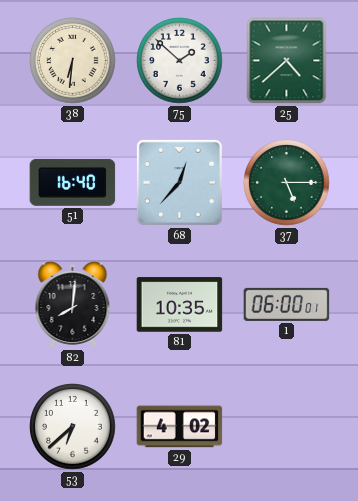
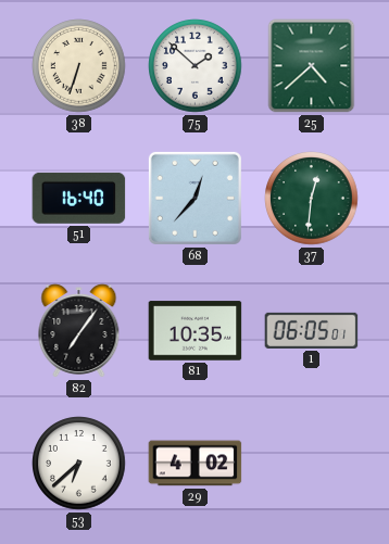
38: 6:31 -> 6:33
37: 5:15 -> 12:31
82: 8:01 -> 7:06
1: 06:00 -> 06:05
